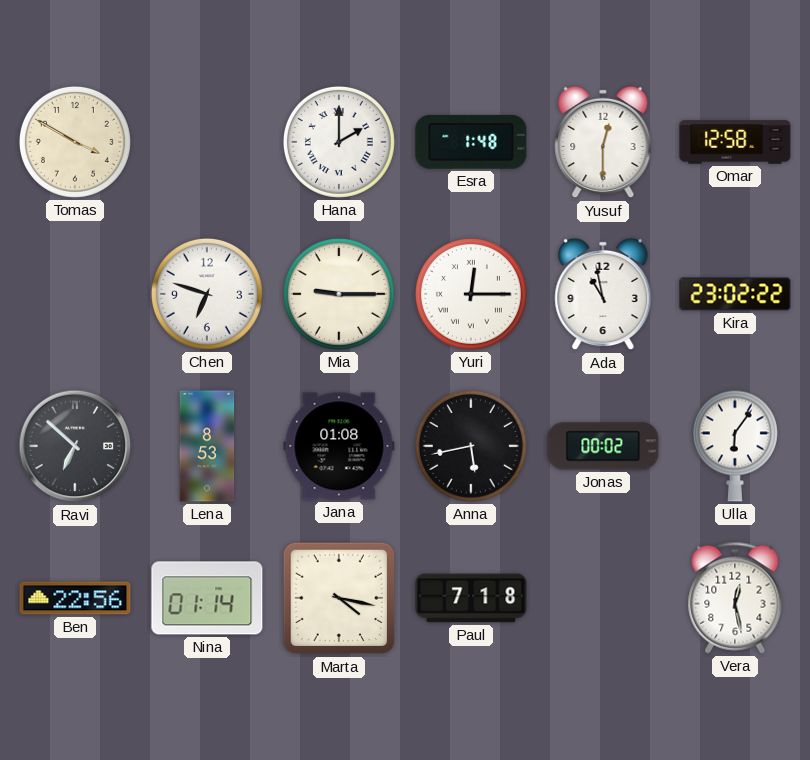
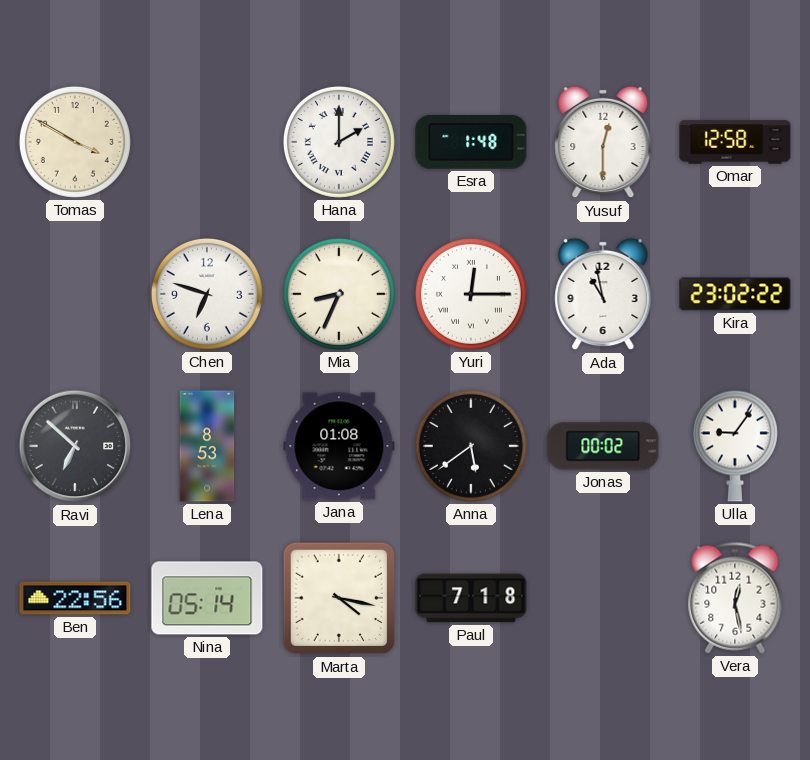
Mia: 9:15 -> 8:34
Anna: 5:43 -> 5:39
Ulla: 6:06 -> 9:06
Nina: 01:14 -> 05:14
